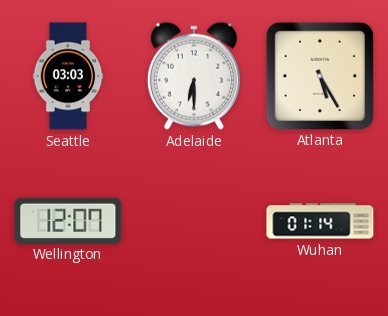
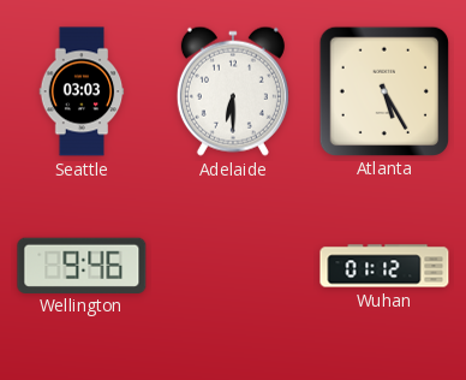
Wellington: 12:07 -> 9:46
Wuhan: 01:14 -> 01:12
